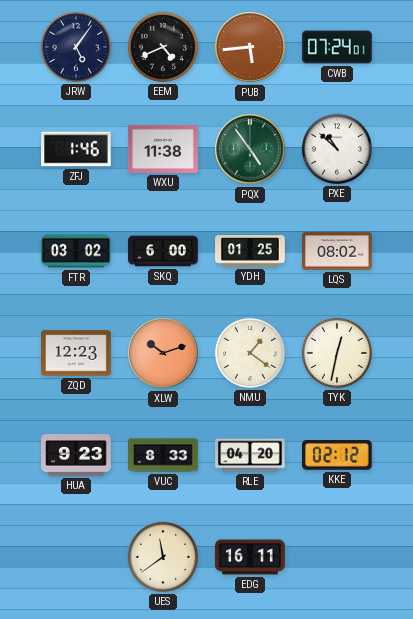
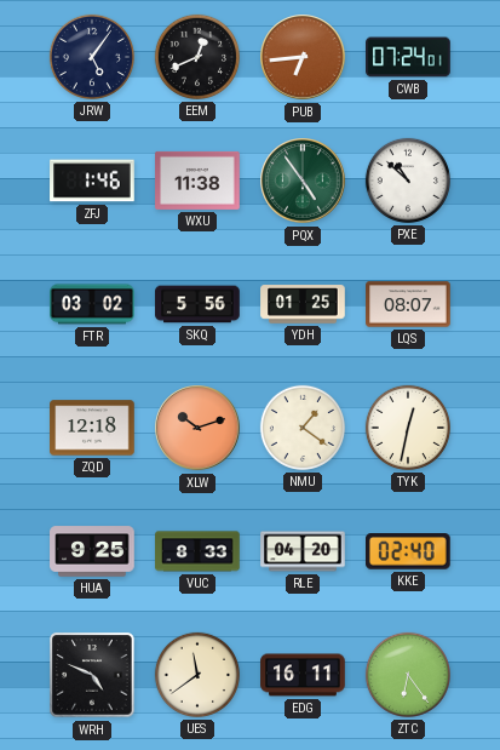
EEM: 4:41 -> 12:41
PUB: 5:44 -> 6:44
SKQ: 6:00 -> 5:56
LQS: 08:02 -> 08:07
ZQD: 12:23 -> 12:18
HUA: 9:23 -> 9:25
KKE: 02:12 -> 02:40
WRH: none -> 4:49
ZTC: none -> 6:24
